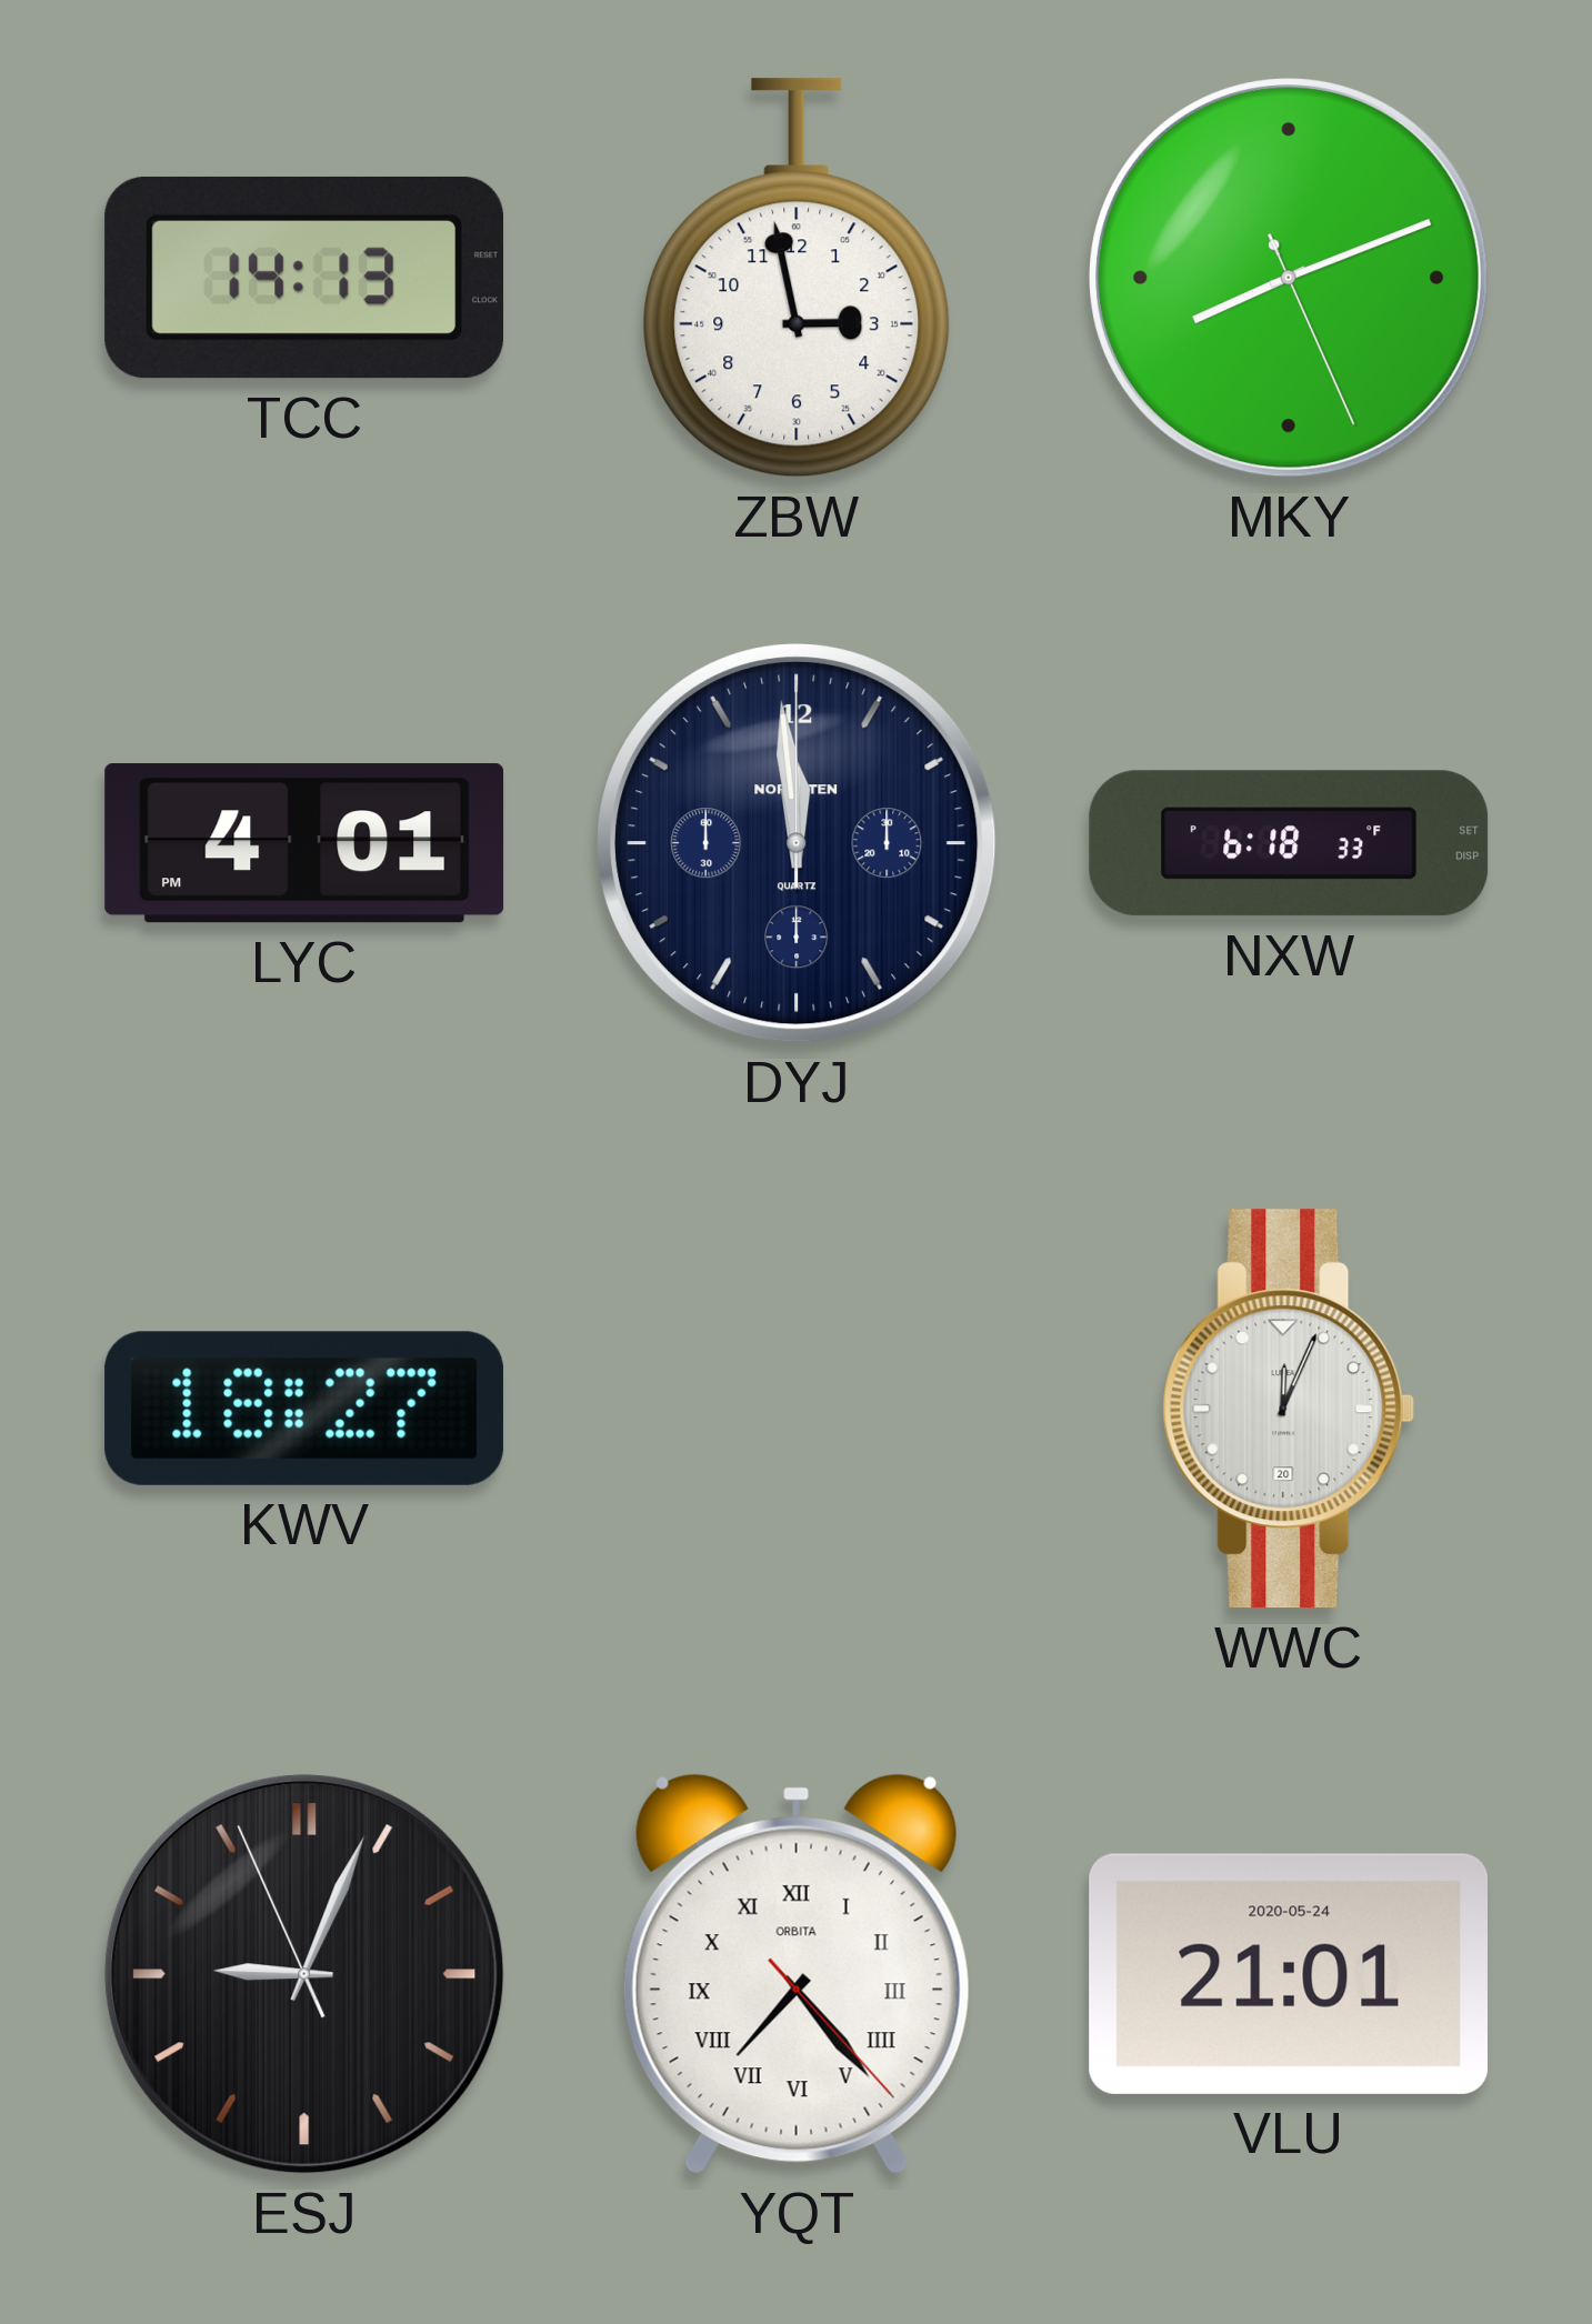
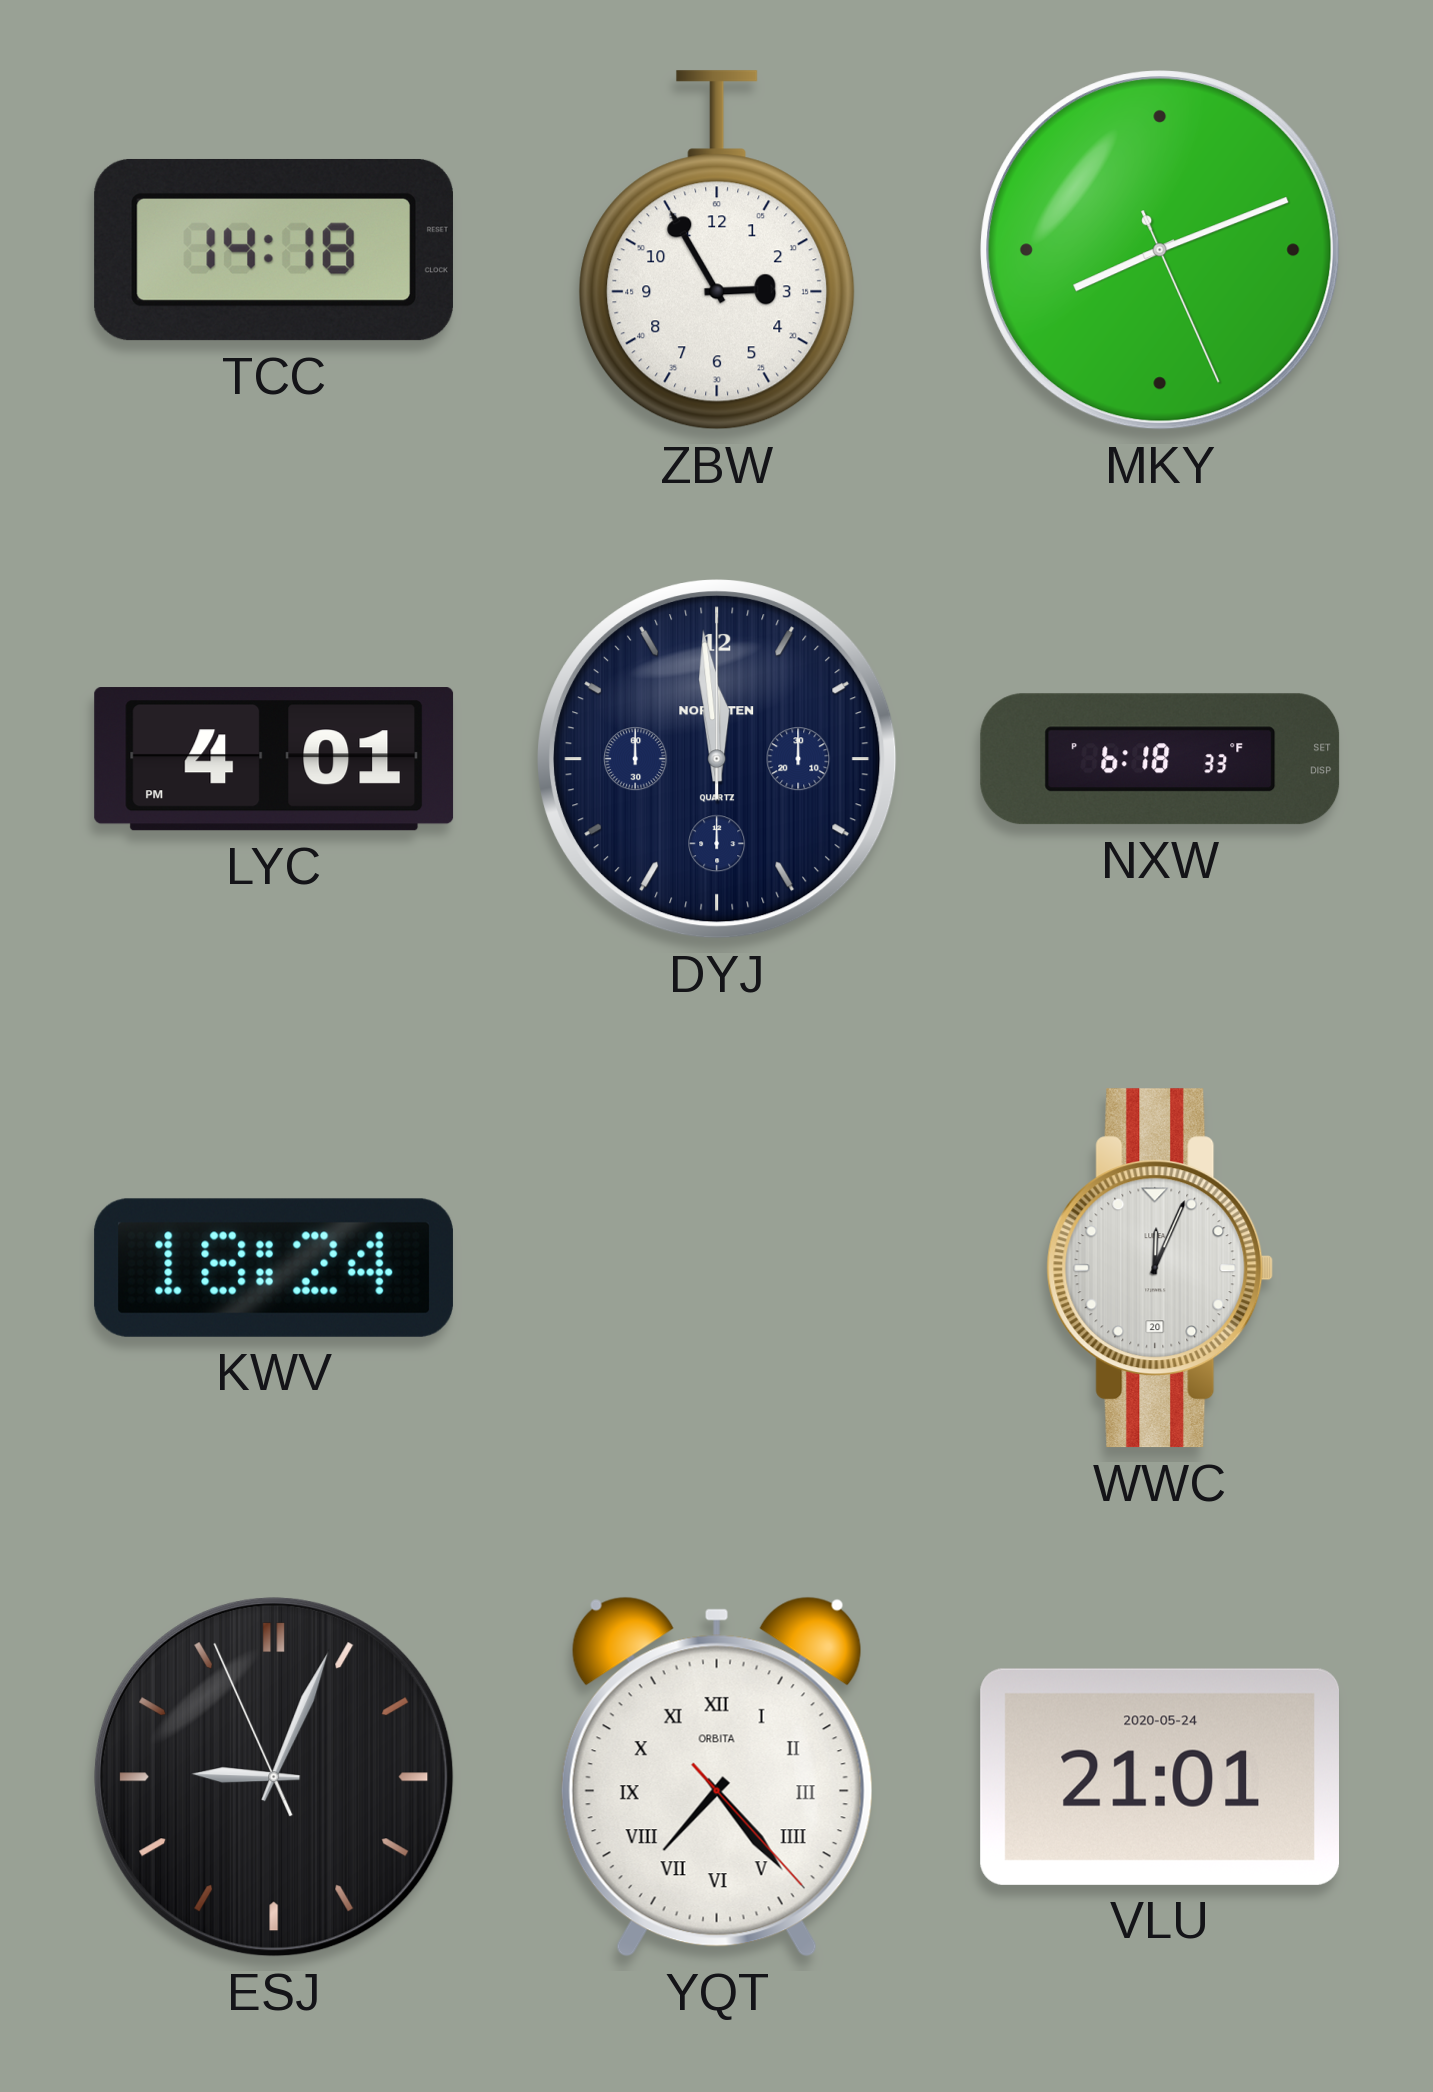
TCC: 14:13 -> 14:18
ZBW: 2:58 -> 2:55
KWV: 18:27 -> 18:24
